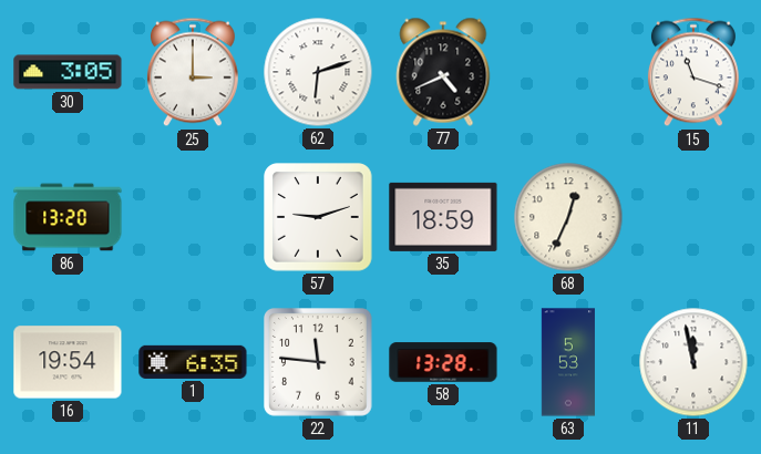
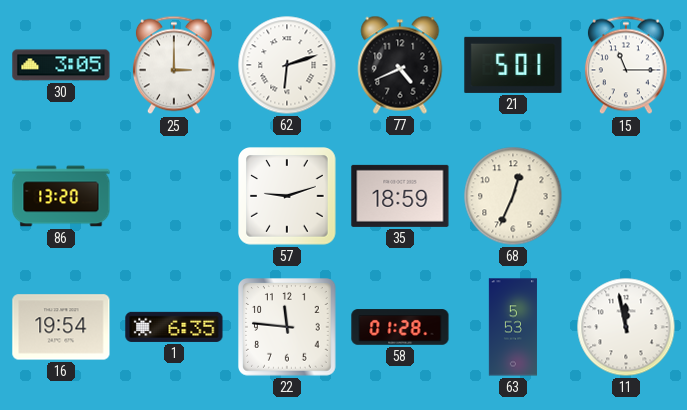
21: none -> 5:01
15: 11:18 -> 11:15
58: 13:28 -> 01:28
